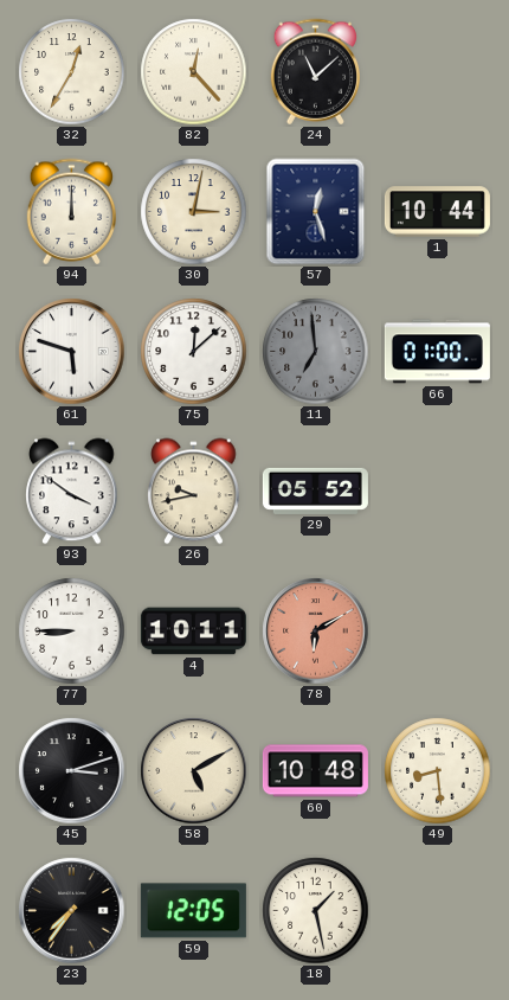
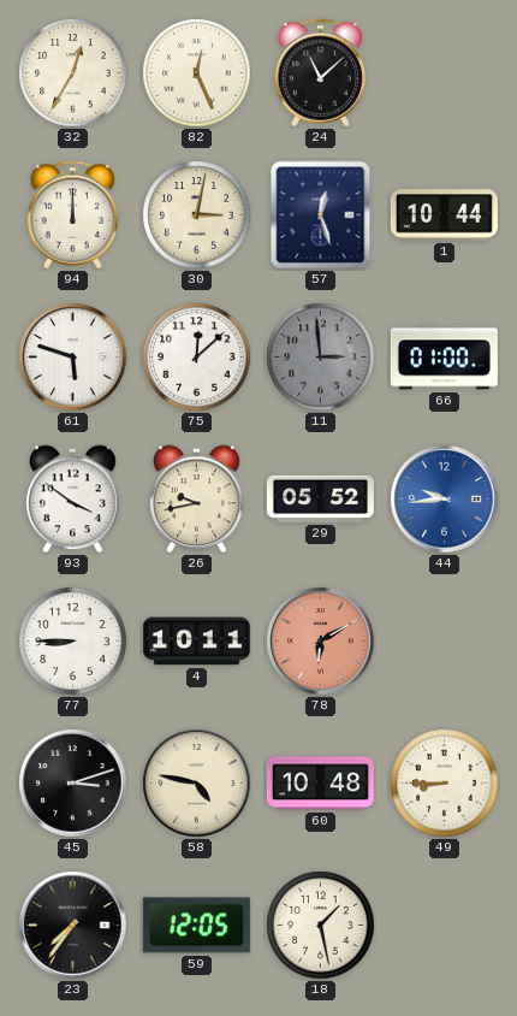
82: 12:23 -> 12:26
11: 6:59 -> 2:59
44: none -> 9:44
58: 5:10 -> 4:47
49: 8:29 -> 8:45
